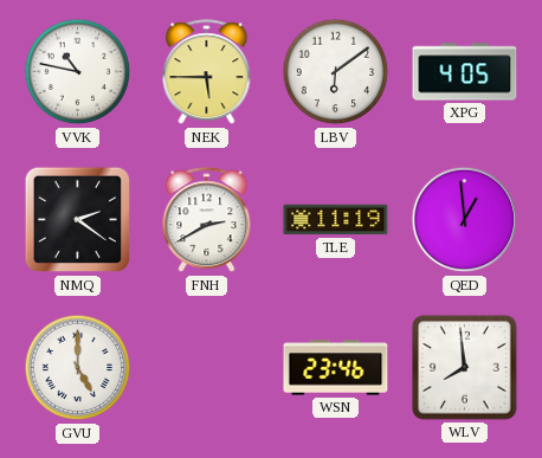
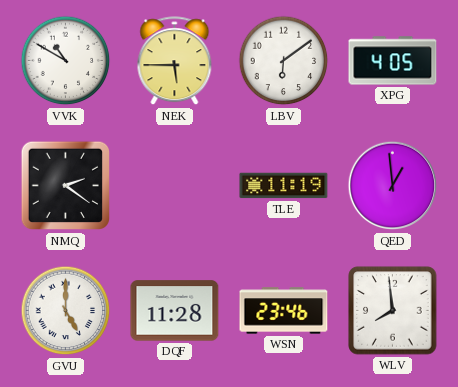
VVK: 10:47 -> 10:50
FNH: 2:40 -> none
DQF: none -> 11:28
